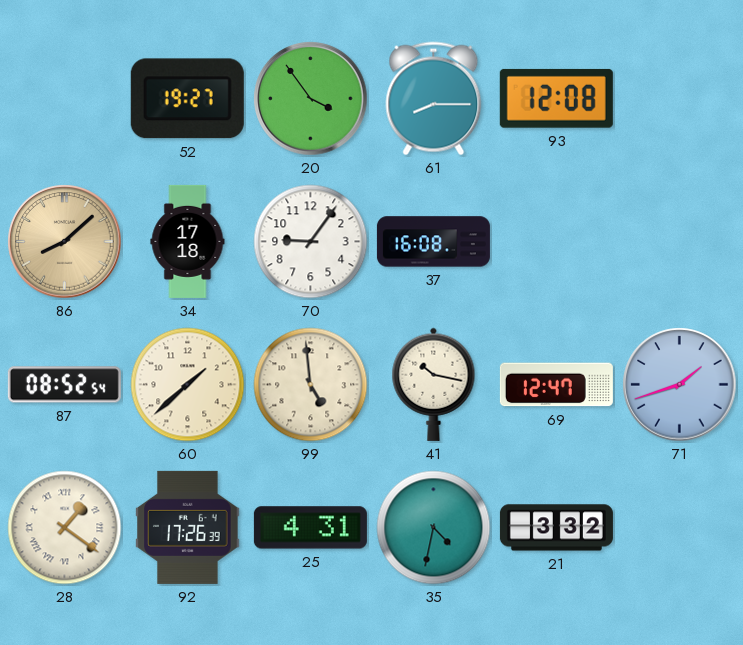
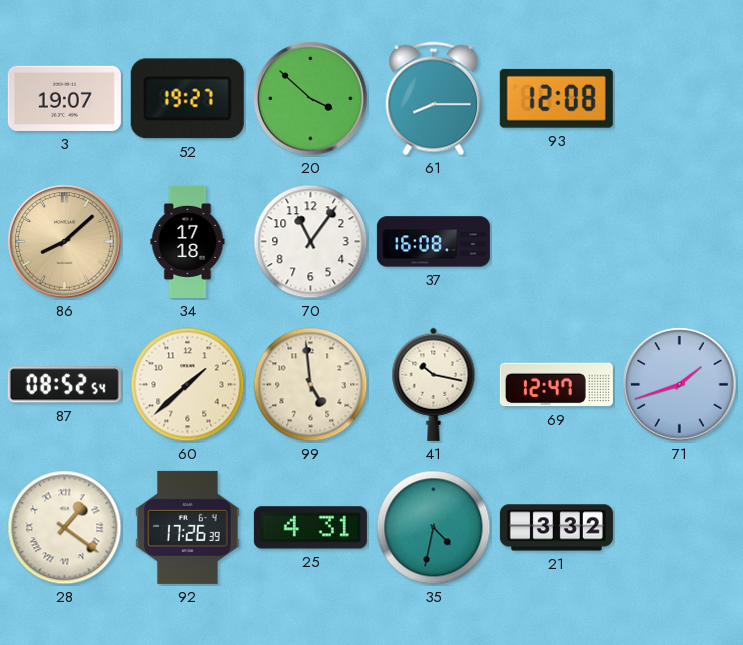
3: none -> 19:07
20: 3:54 -> 3:52
70: 9:06 -> 11:06
